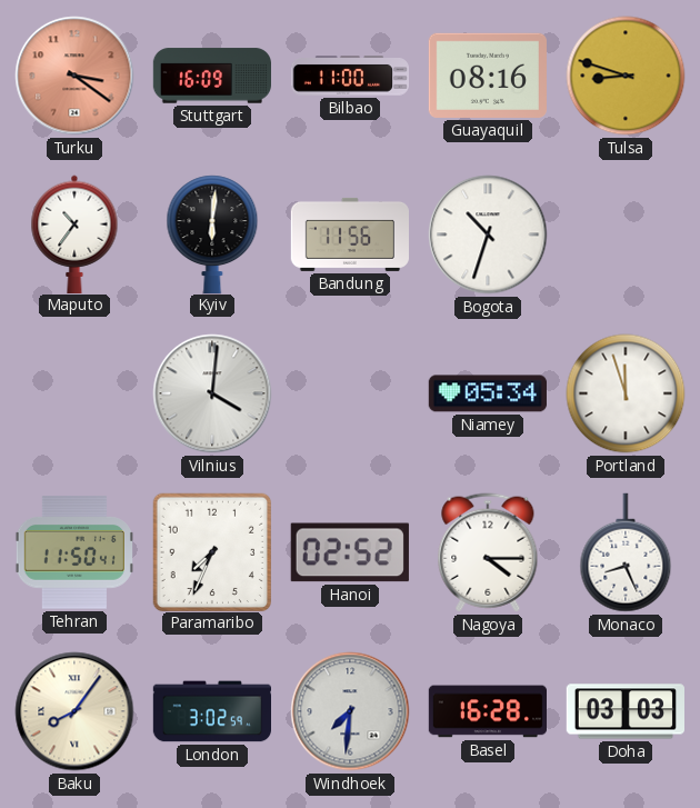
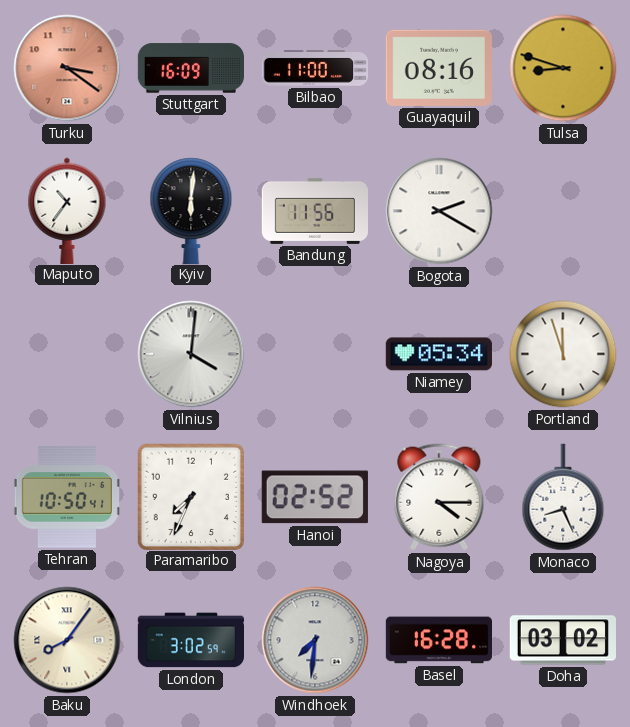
Bogota: 10:33 -> 2:20
Tehran: 11:50 -> 10:50
Doha: 03:03 -> 03:02
